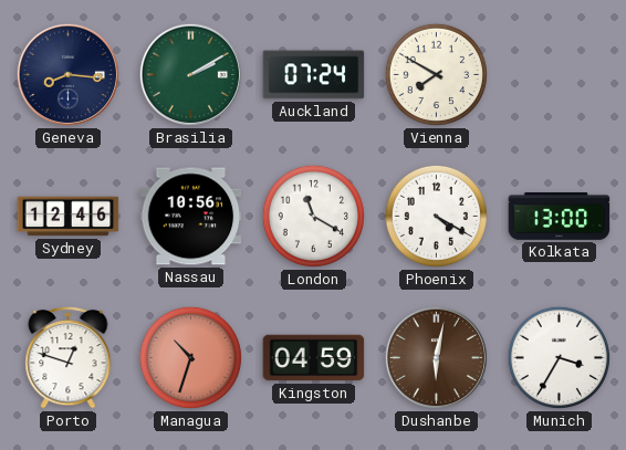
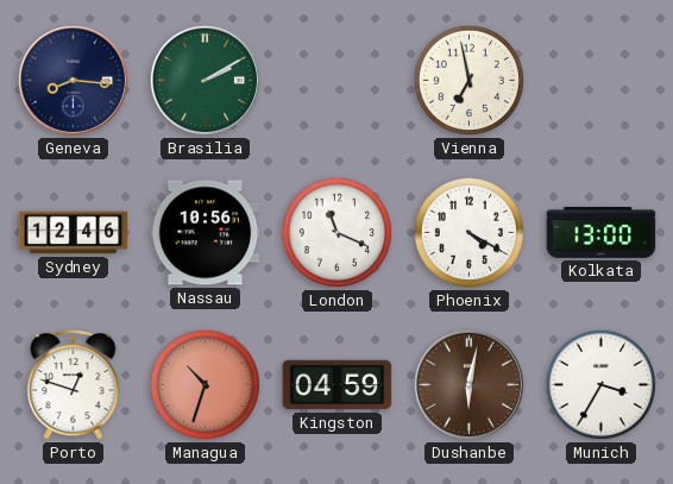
Auckland: 07:24 -> none
Vienna: 7:50 -> 6:58
London: 11:20 -> 11:19
